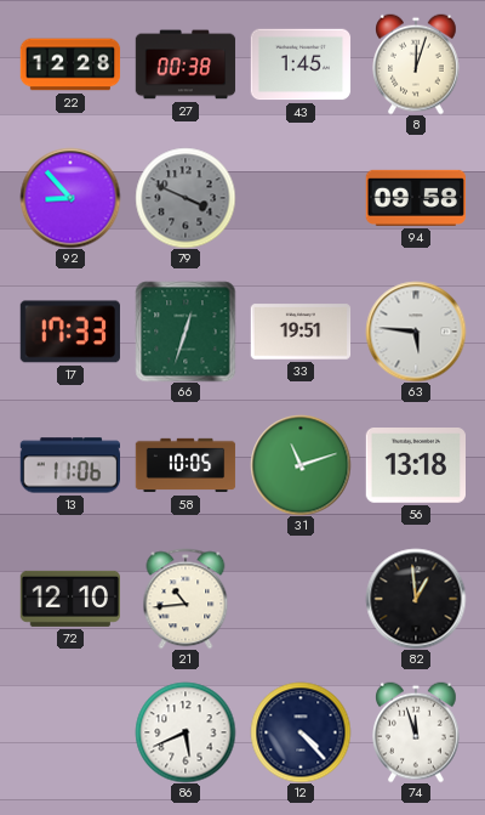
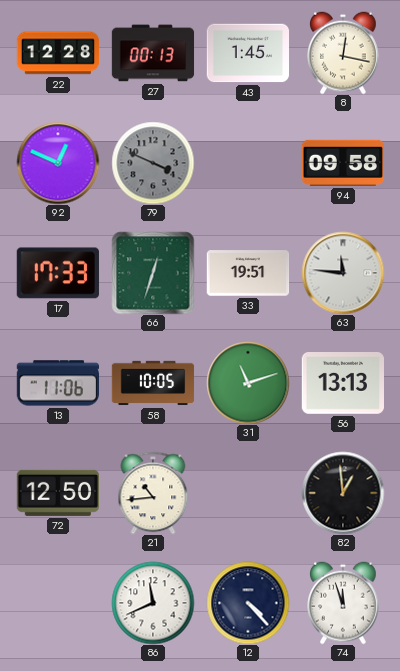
27: 00:38 -> 00:13
8: 12:03 -> 12:17
92: 8:53 -> 12:49
63: 5:46 -> 11:46
56: 13:18 -> 13:13
72: 12:10 -> 12:50
86: 5:41 -> 11:41
